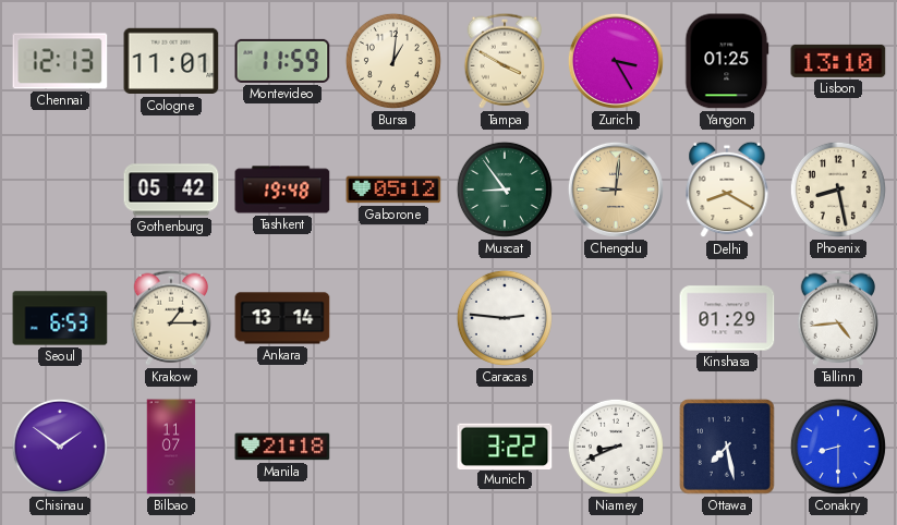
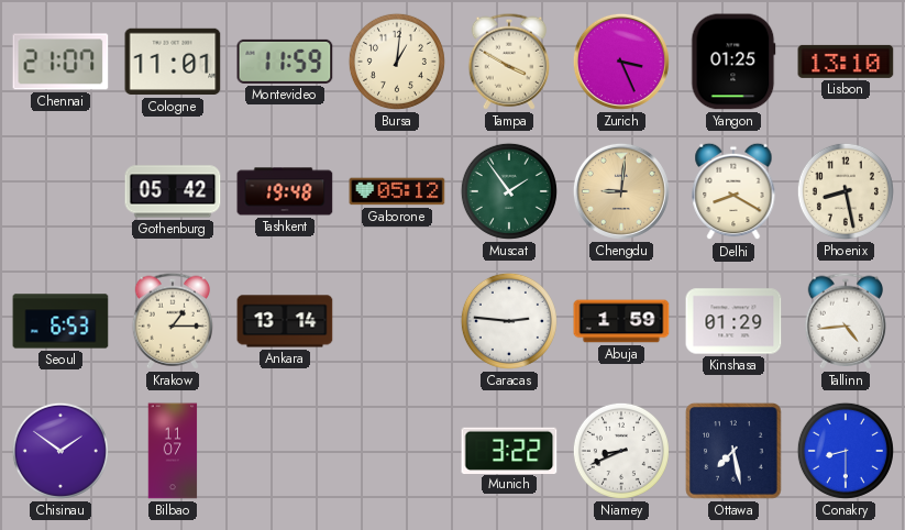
Chennai: 12:13 -> 21:07
Zurich: 3:25 -> 3:26
Muscat: 8:54 -> 1:54
Abuja: none -> 1:59
Manila: 21:18 -> none
